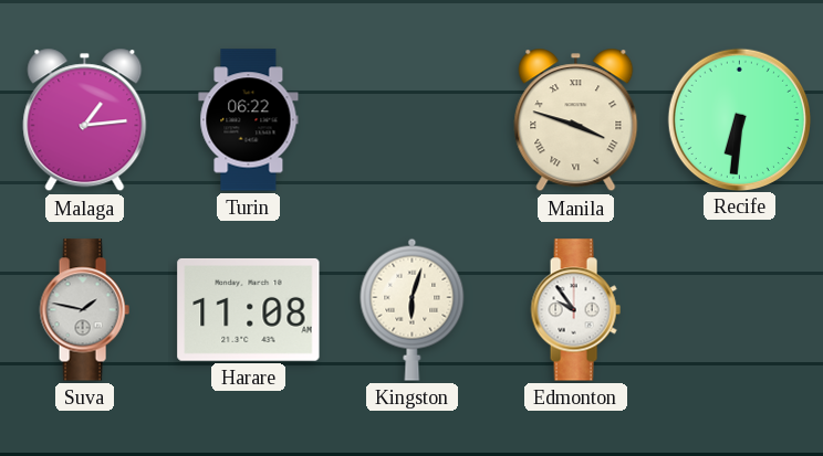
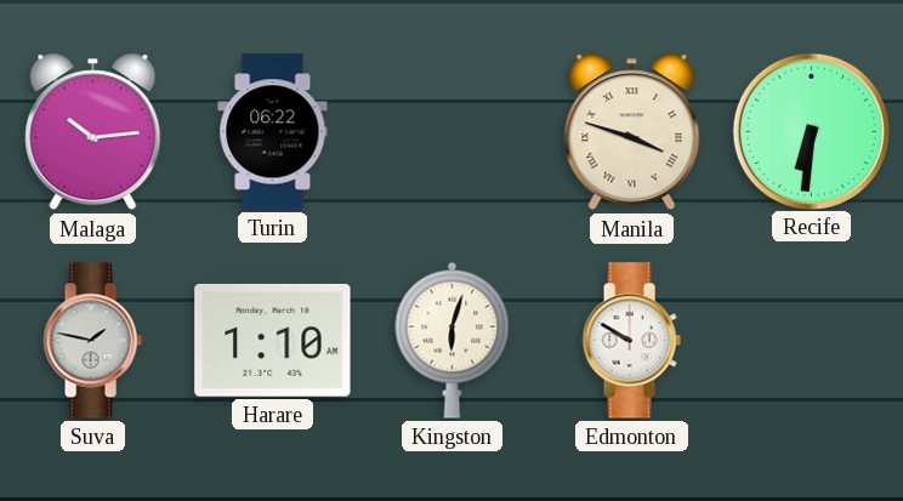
Malaga: 1:14 -> 10:14
Harare: 11:08 -> 1:10
Edmonton: 9:54 -> 9:50
